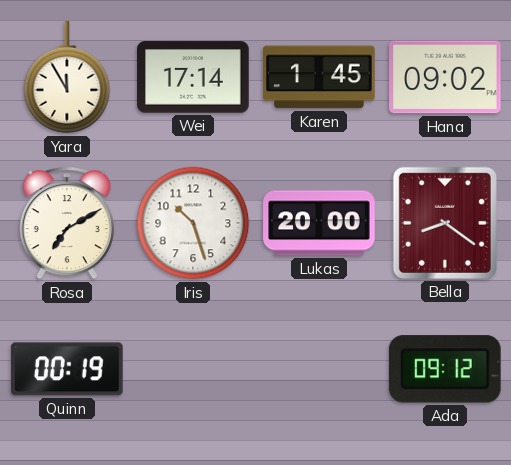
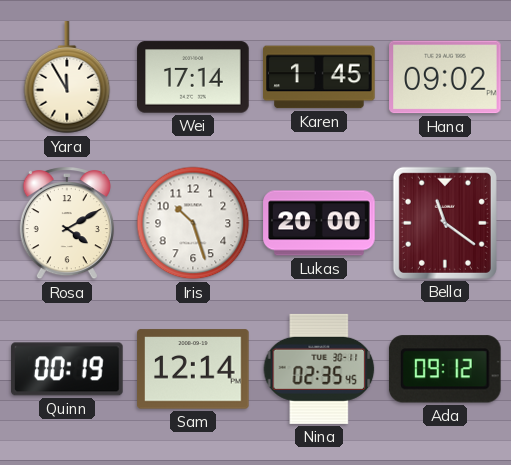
Rosa: 7:10 -> 4:10
Bella: 8:21 -> 11:21
Sam: none -> 12:14
Nina: none -> 02:35
